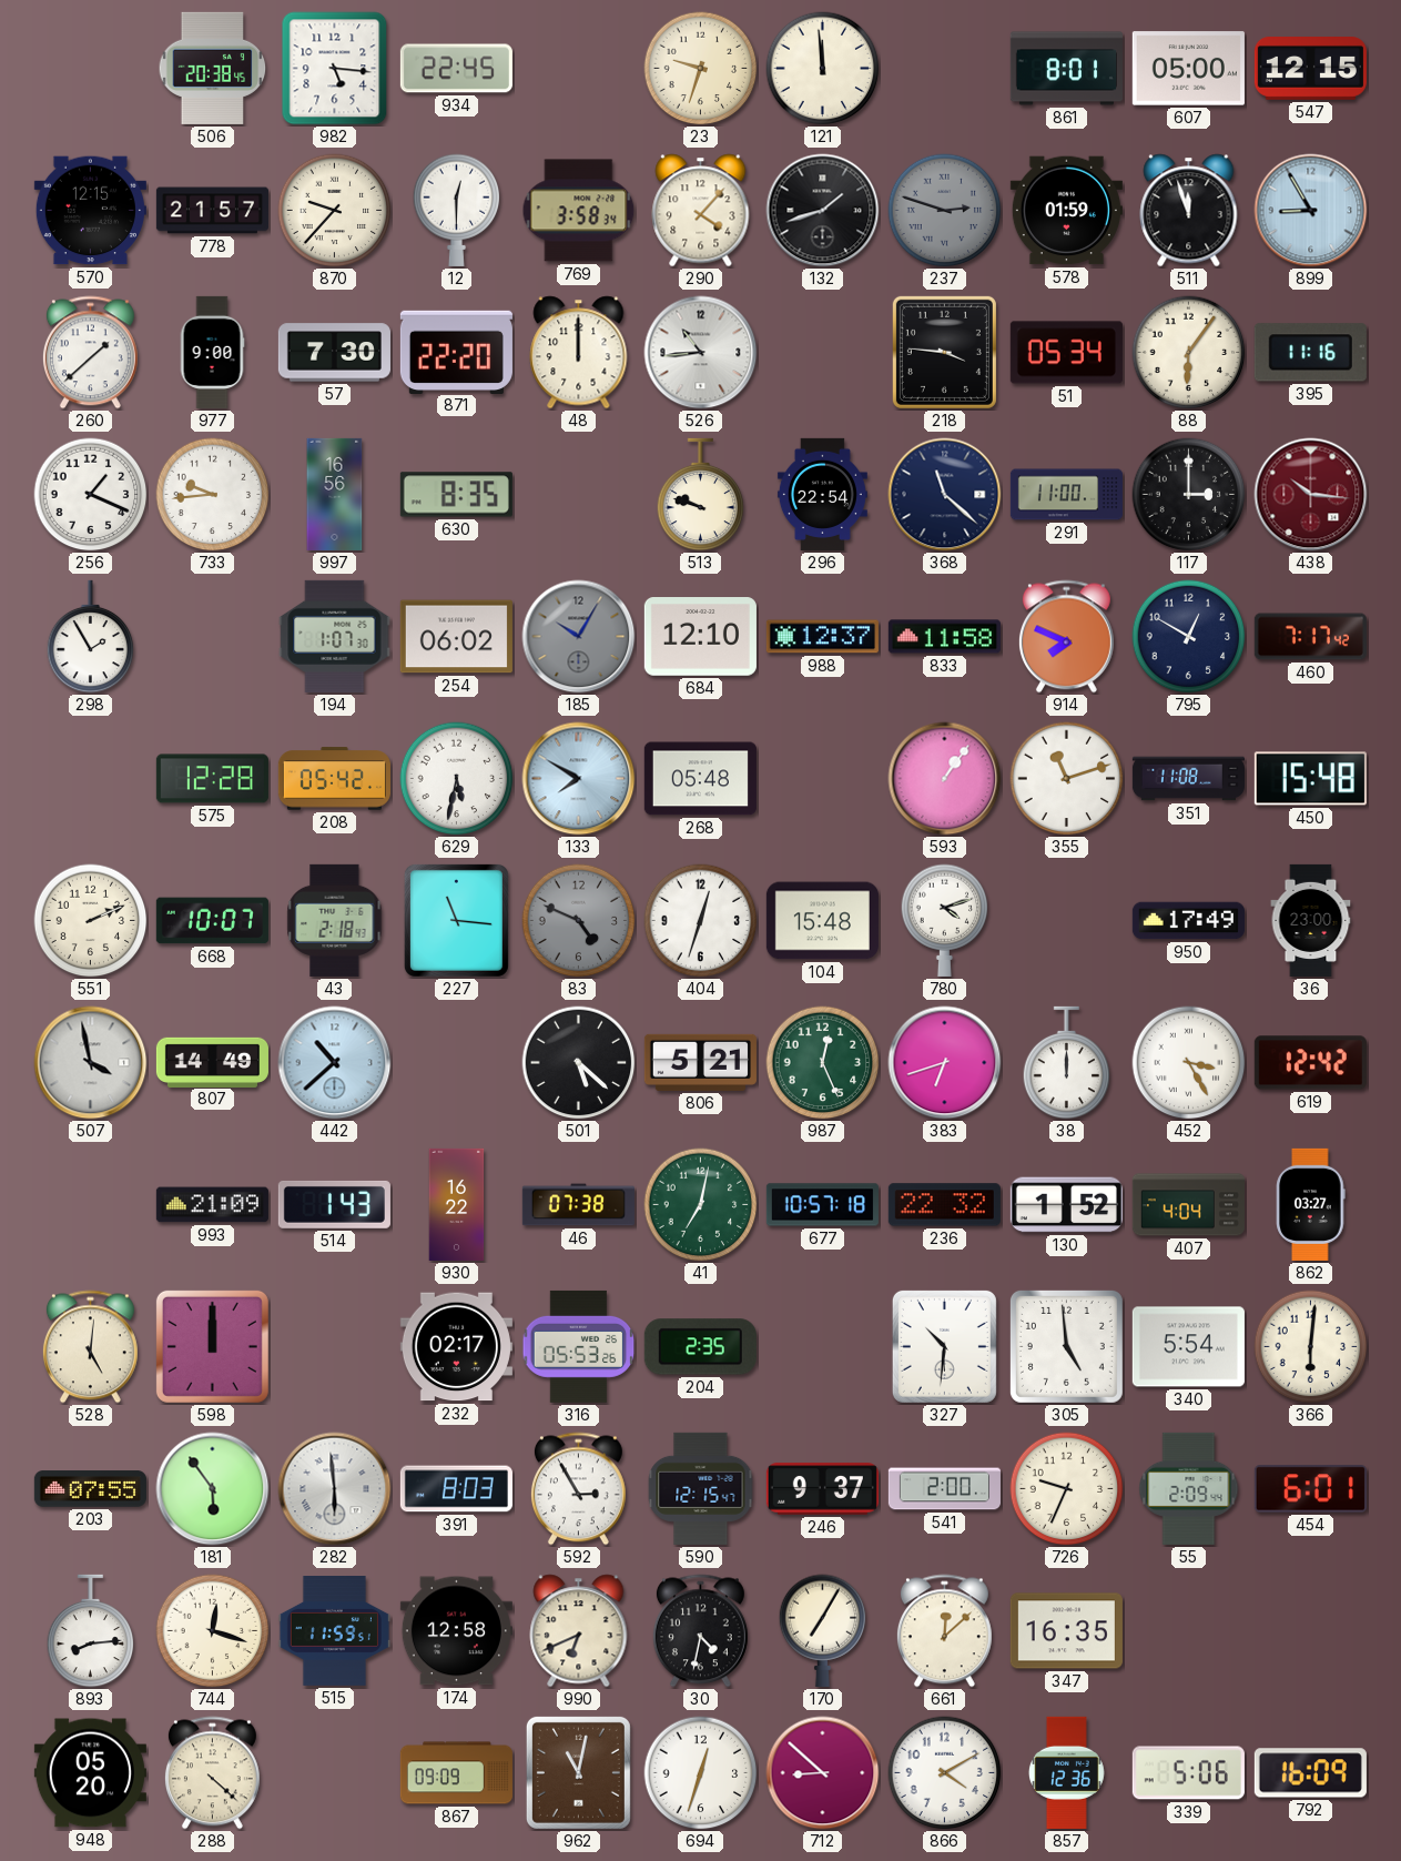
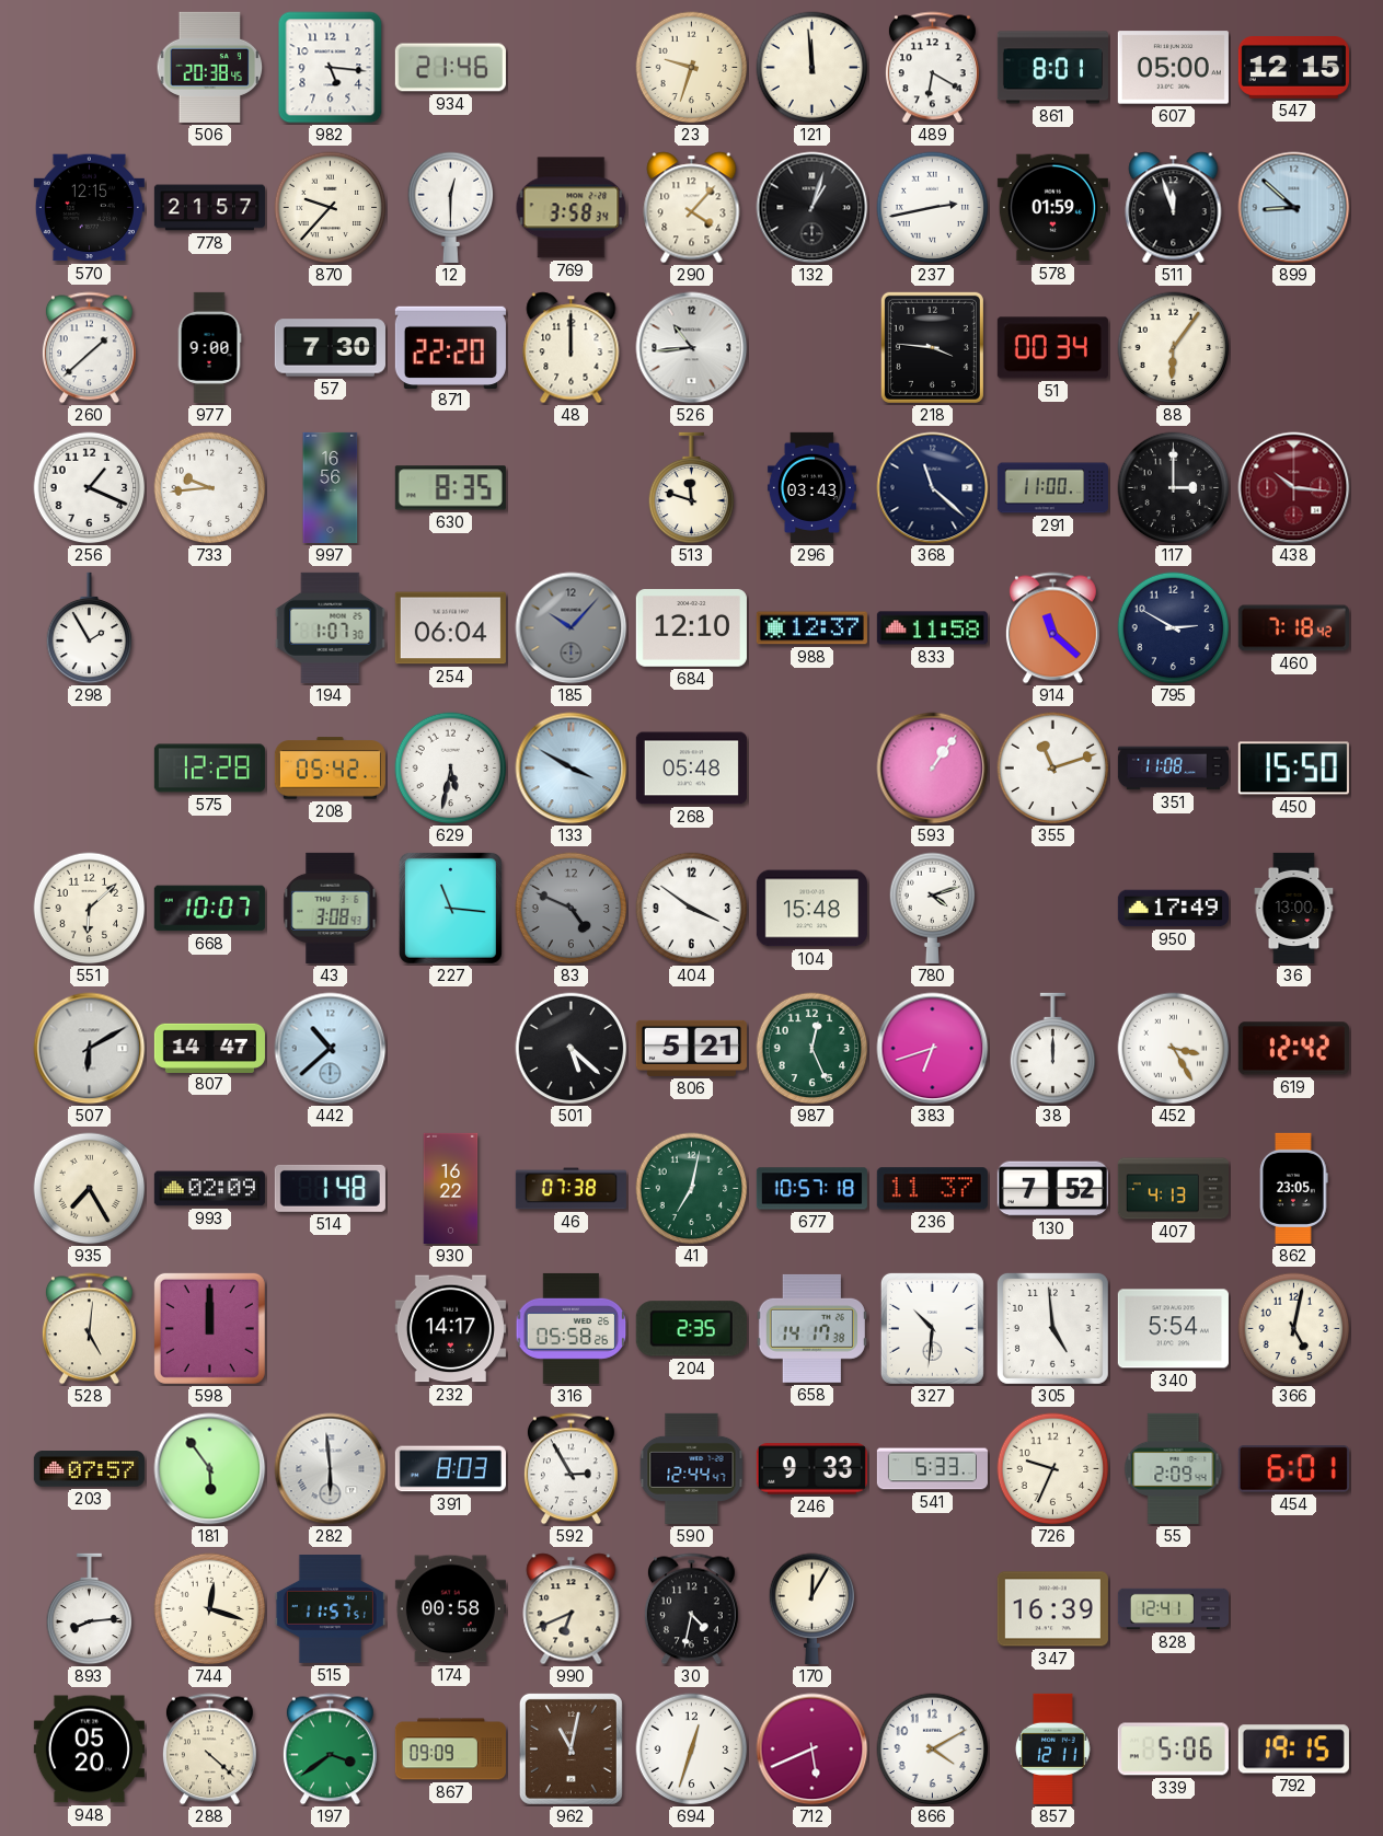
934: 22:45 -> 21:46
489: none -> 6:20
132: 1:42 -> 1:03
237: 2:48 -> 2:43
237 dial: grey -> white
899: 8:55 -> 8:52
51: 05:34 -> 00:34
395: 11:16 -> none
513: 9:48 -> 11:48
296: 22:54 -> 03:43
254: 06:02 -> 06:04
185: 10:05 -> 10:07
914: 7:49 -> 11:22
795: 12:50 -> 2:50
460: 7:17 -> 7:18
133: 7:50 -> 3:50
450: 15:48 -> 15:50
551: 2:11 -> 6:08
43: 2:18 -> 3:08
404: 12:33 -> 3:51
36: 23:00 -> 13:00
507: 3:58 -> 6:10
807: 14:49 -> 14:47
935: none -> 7:25
993: 21:09 -> 02:09
514: 1:43 -> 1:48
236: 22:32 -> 11:37
130: 1:52 -> 7:52
407: 4:04 -> 4:13
862: 03:27 -> 23:05
232: 02:17 -> 14:17
316: 05:53 -> 05:58
658: none -> 14:17
366: 6:01 -> 5:02
203: 07:55 -> 07:57
590: 12:15 -> 12:44
246: 9:37 -> 9:33
541: 2:00 -> 5:33
515: 11:59 -> 11:57
174: 12:58 -> 00:58
170: 7:05 -> 12:05
661: 12:08 -> none
347: 16:35 -> 16:39
828: none -> 12:41
197: none -> 3:39
712: 8:52 -> 5:41
857: 12:36 -> 12:11
792: 16:09 -> 19:15
